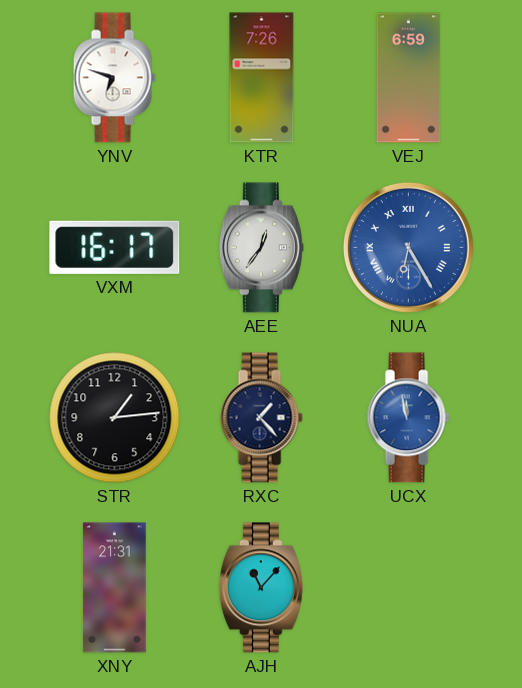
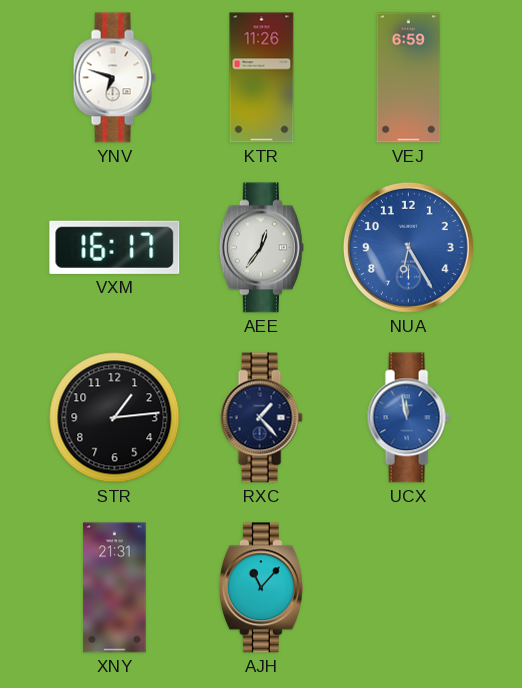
KTR: 7:26 -> 11:26
NUA numerals: Roman -> Arabic
